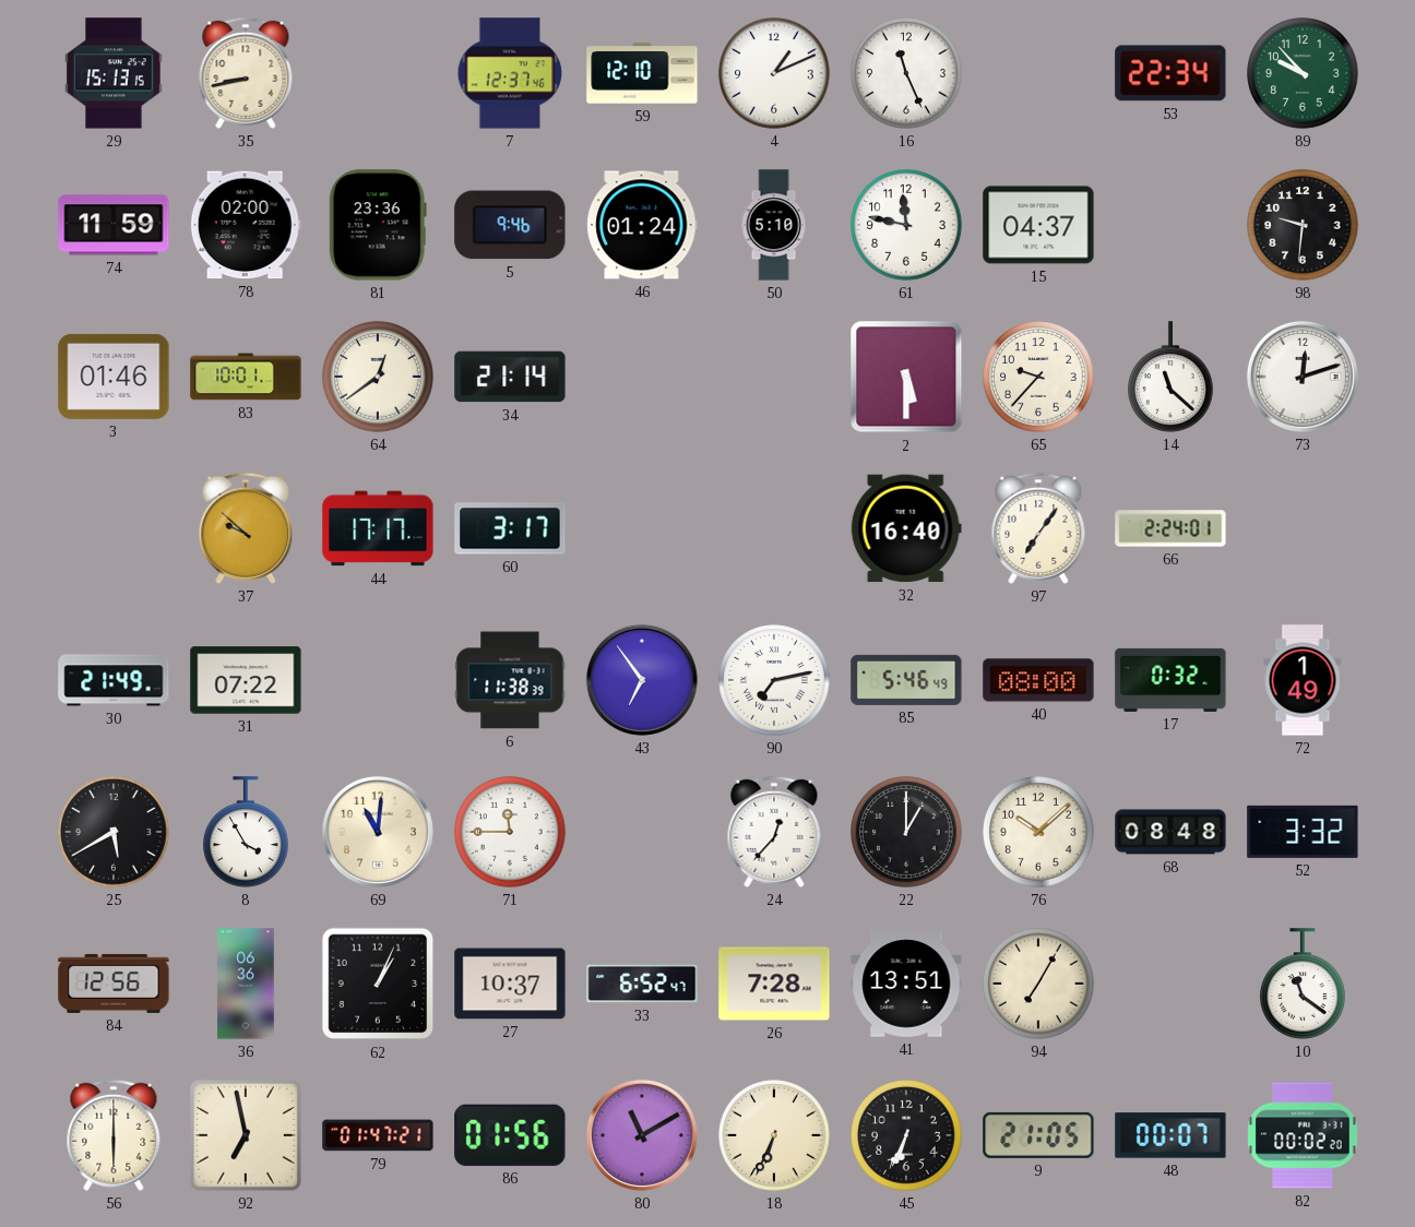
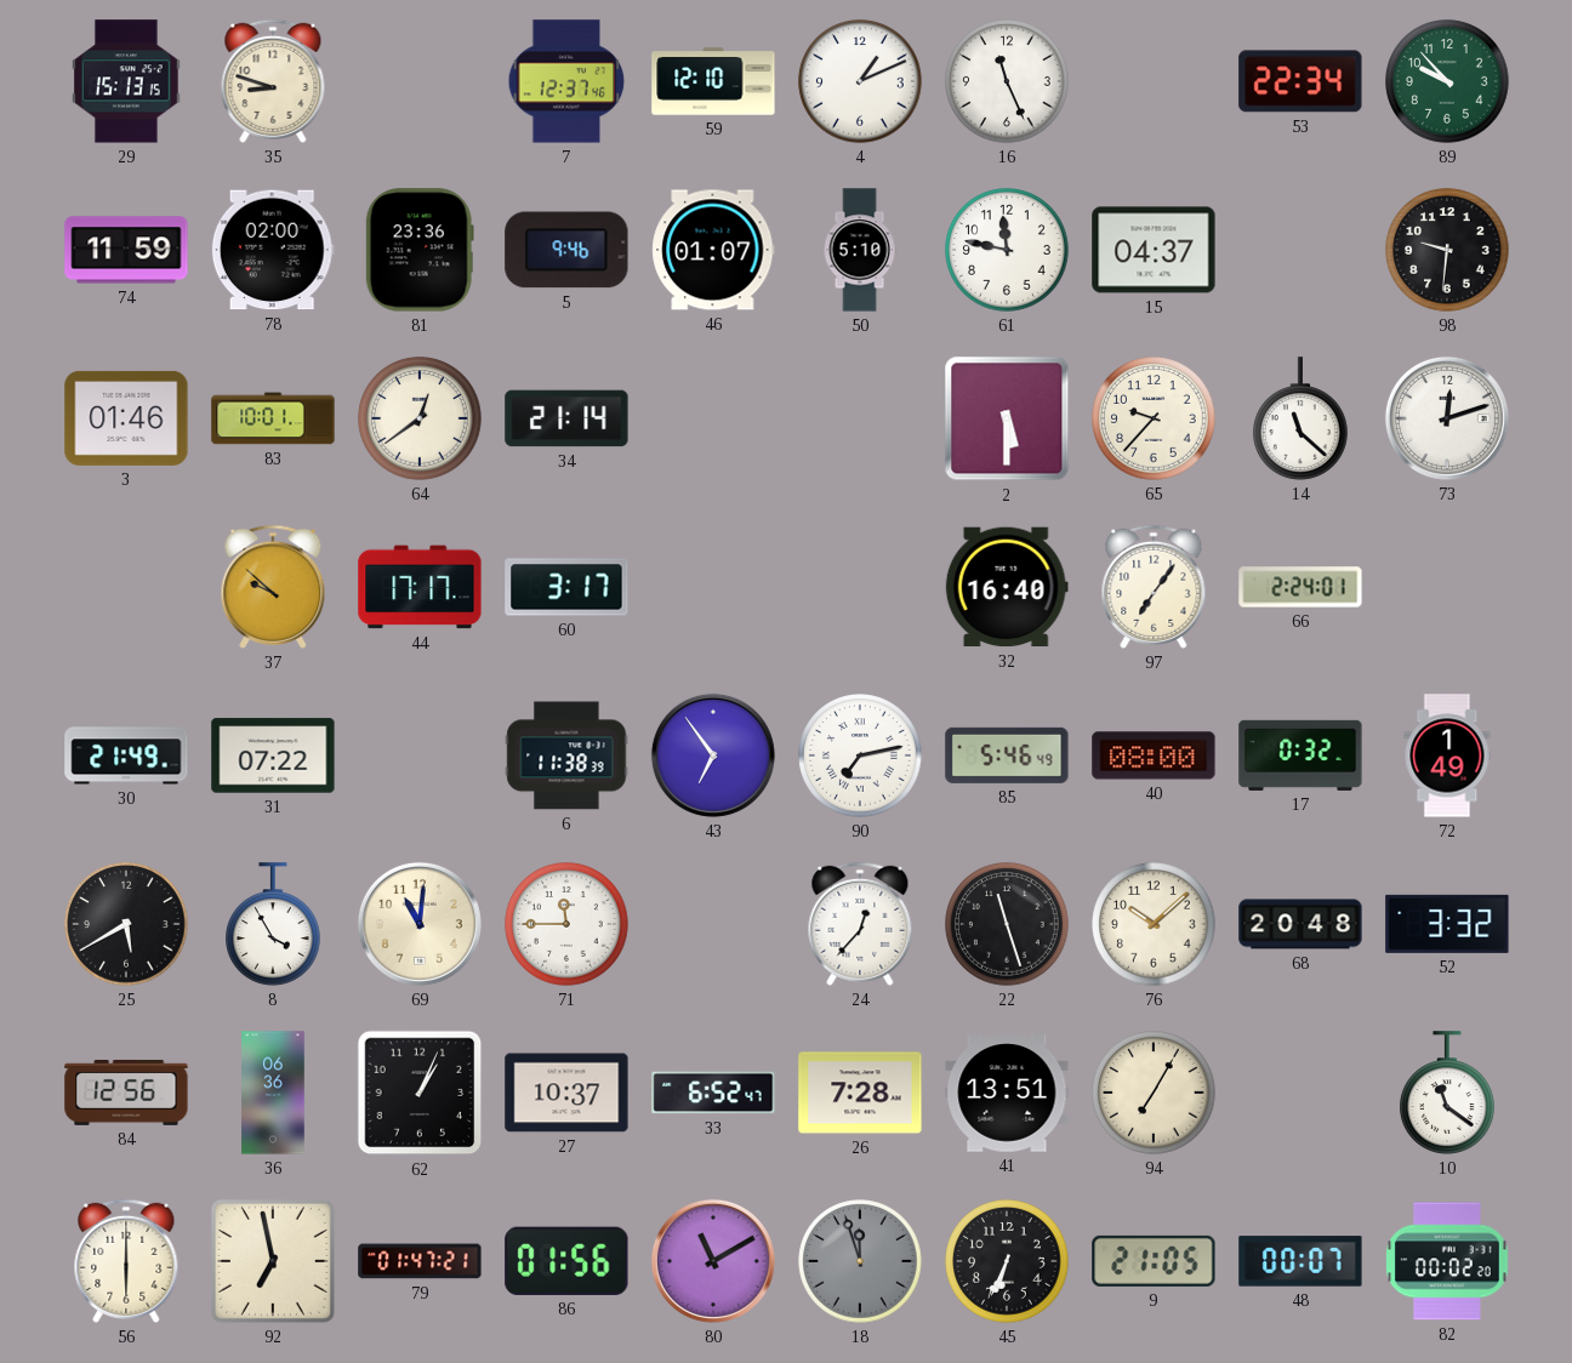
35: 8:43 -> 8:48
46: 01:24 -> 01:07
22: 1:00 -> 11:27
68: 08:48 -> 20:48
18: 6:34 -> 11:57
18 dial: cream -> grey
